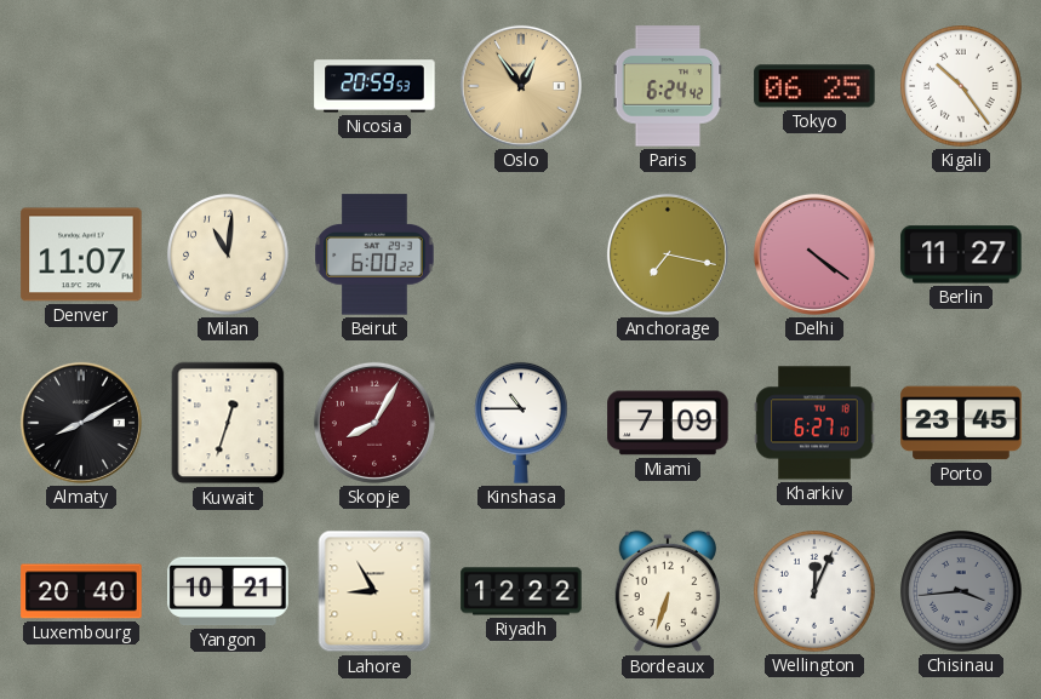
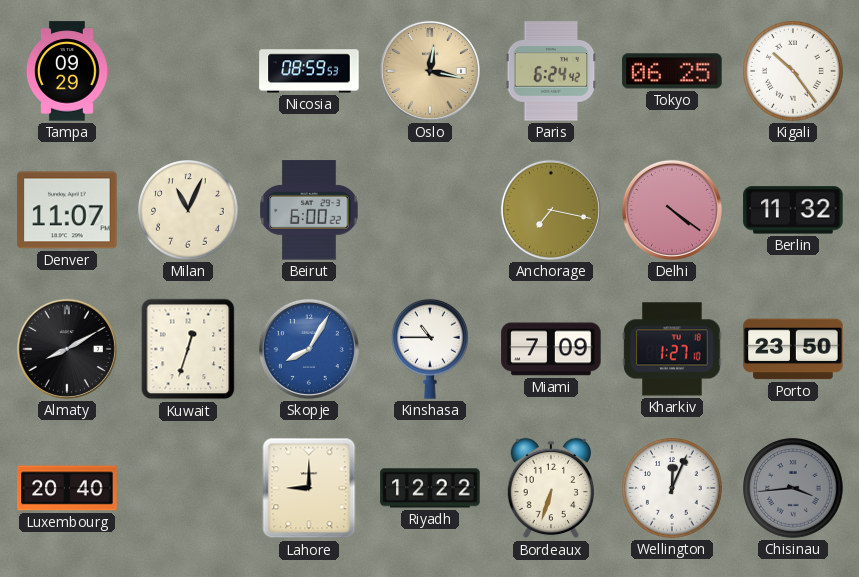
Tampa: none -> 09:29
Nicosia: 20:59 -> 08:59
Oslo: 12:54 -> 12:17
Milan: 11:01 -> 11:04
Berlin: 11:27 -> 11:32
Skopje dial: burgundy -> blue
Kharkiv: 6:27 -> 1:27
Porto: 23:45 -> 23:50
Yangon: 10:21 -> none
Lahore: 8:55 -> 9:00
